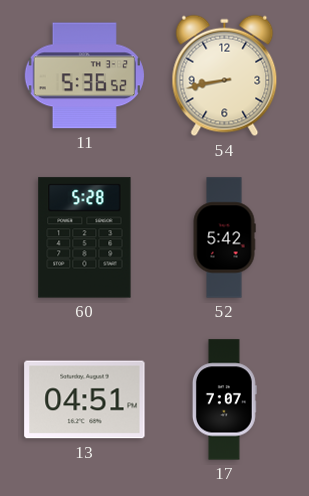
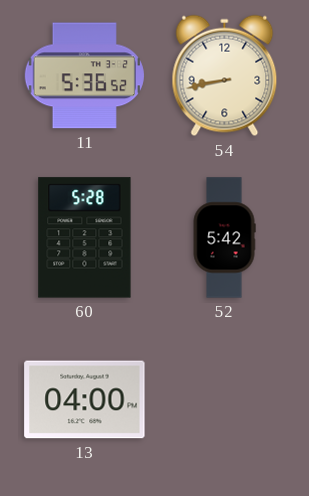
13: 04:51 -> 04:00
17: 7:07 -> none
